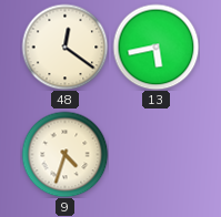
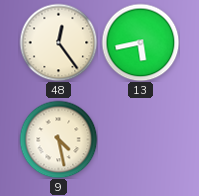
48: 12:21 -> 12:24
9: 4:33 -> 4:28
